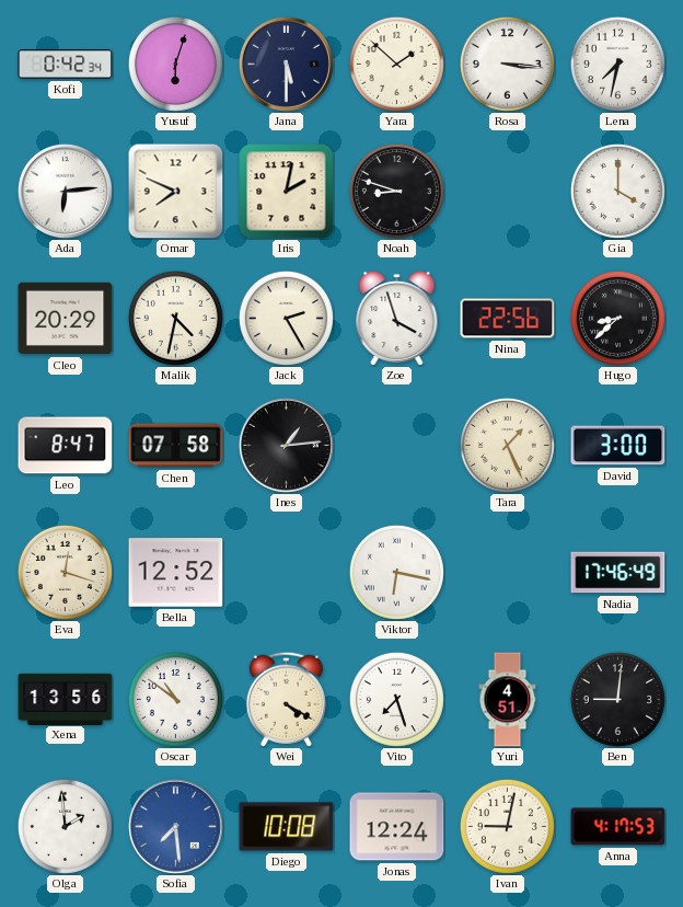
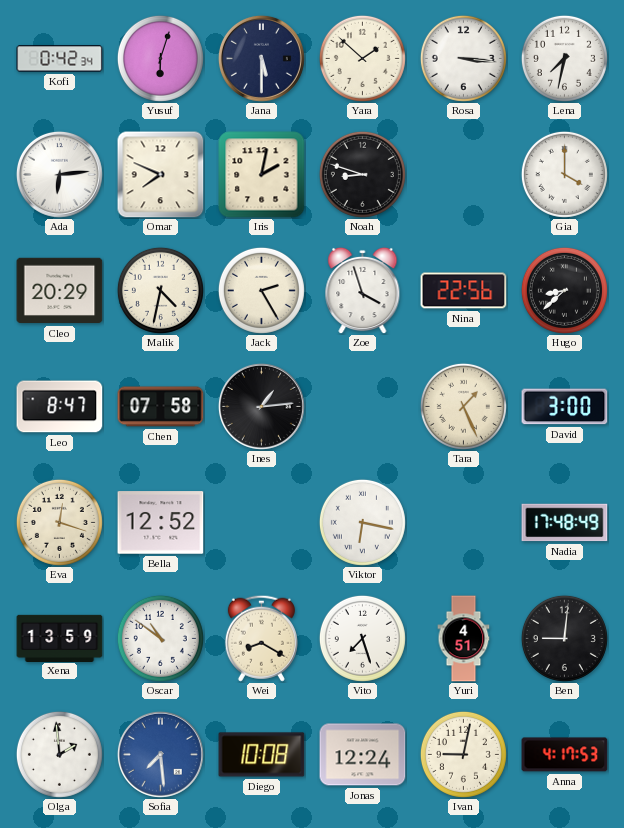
Nadia: 17:46 -> 17:48
Xena: 13:56 -> 13:59
Wei: 4:20 -> 8:20
